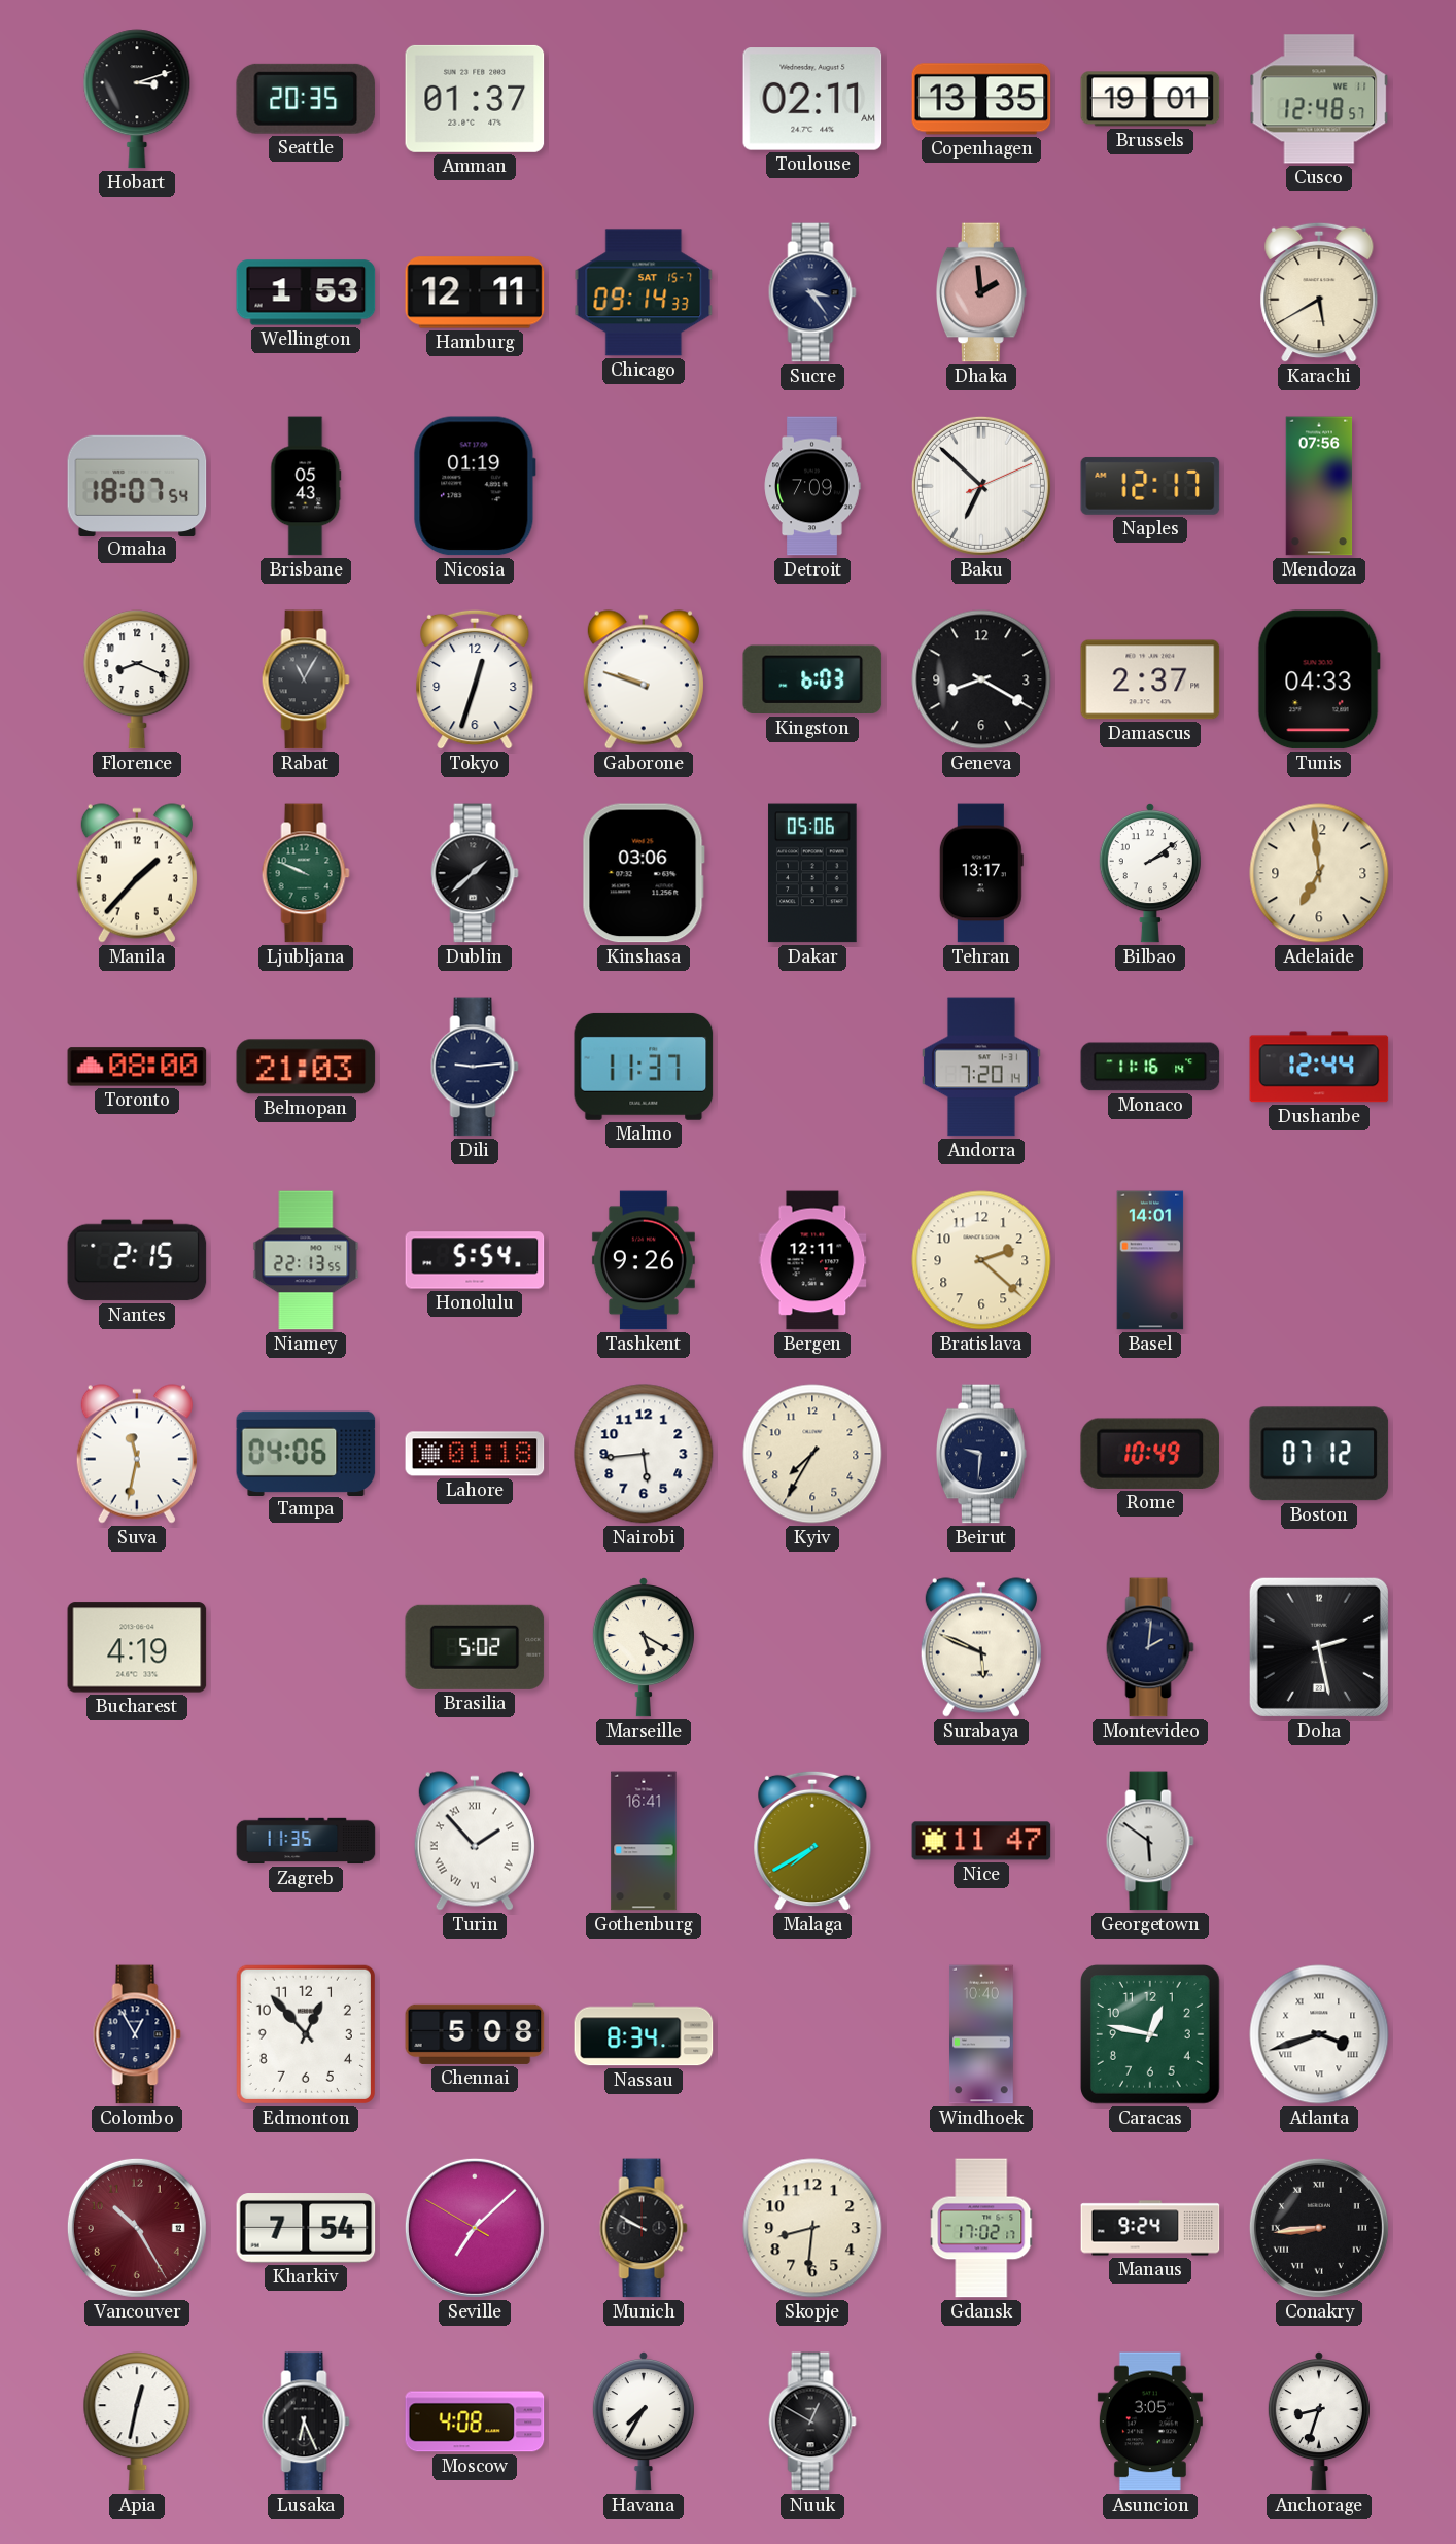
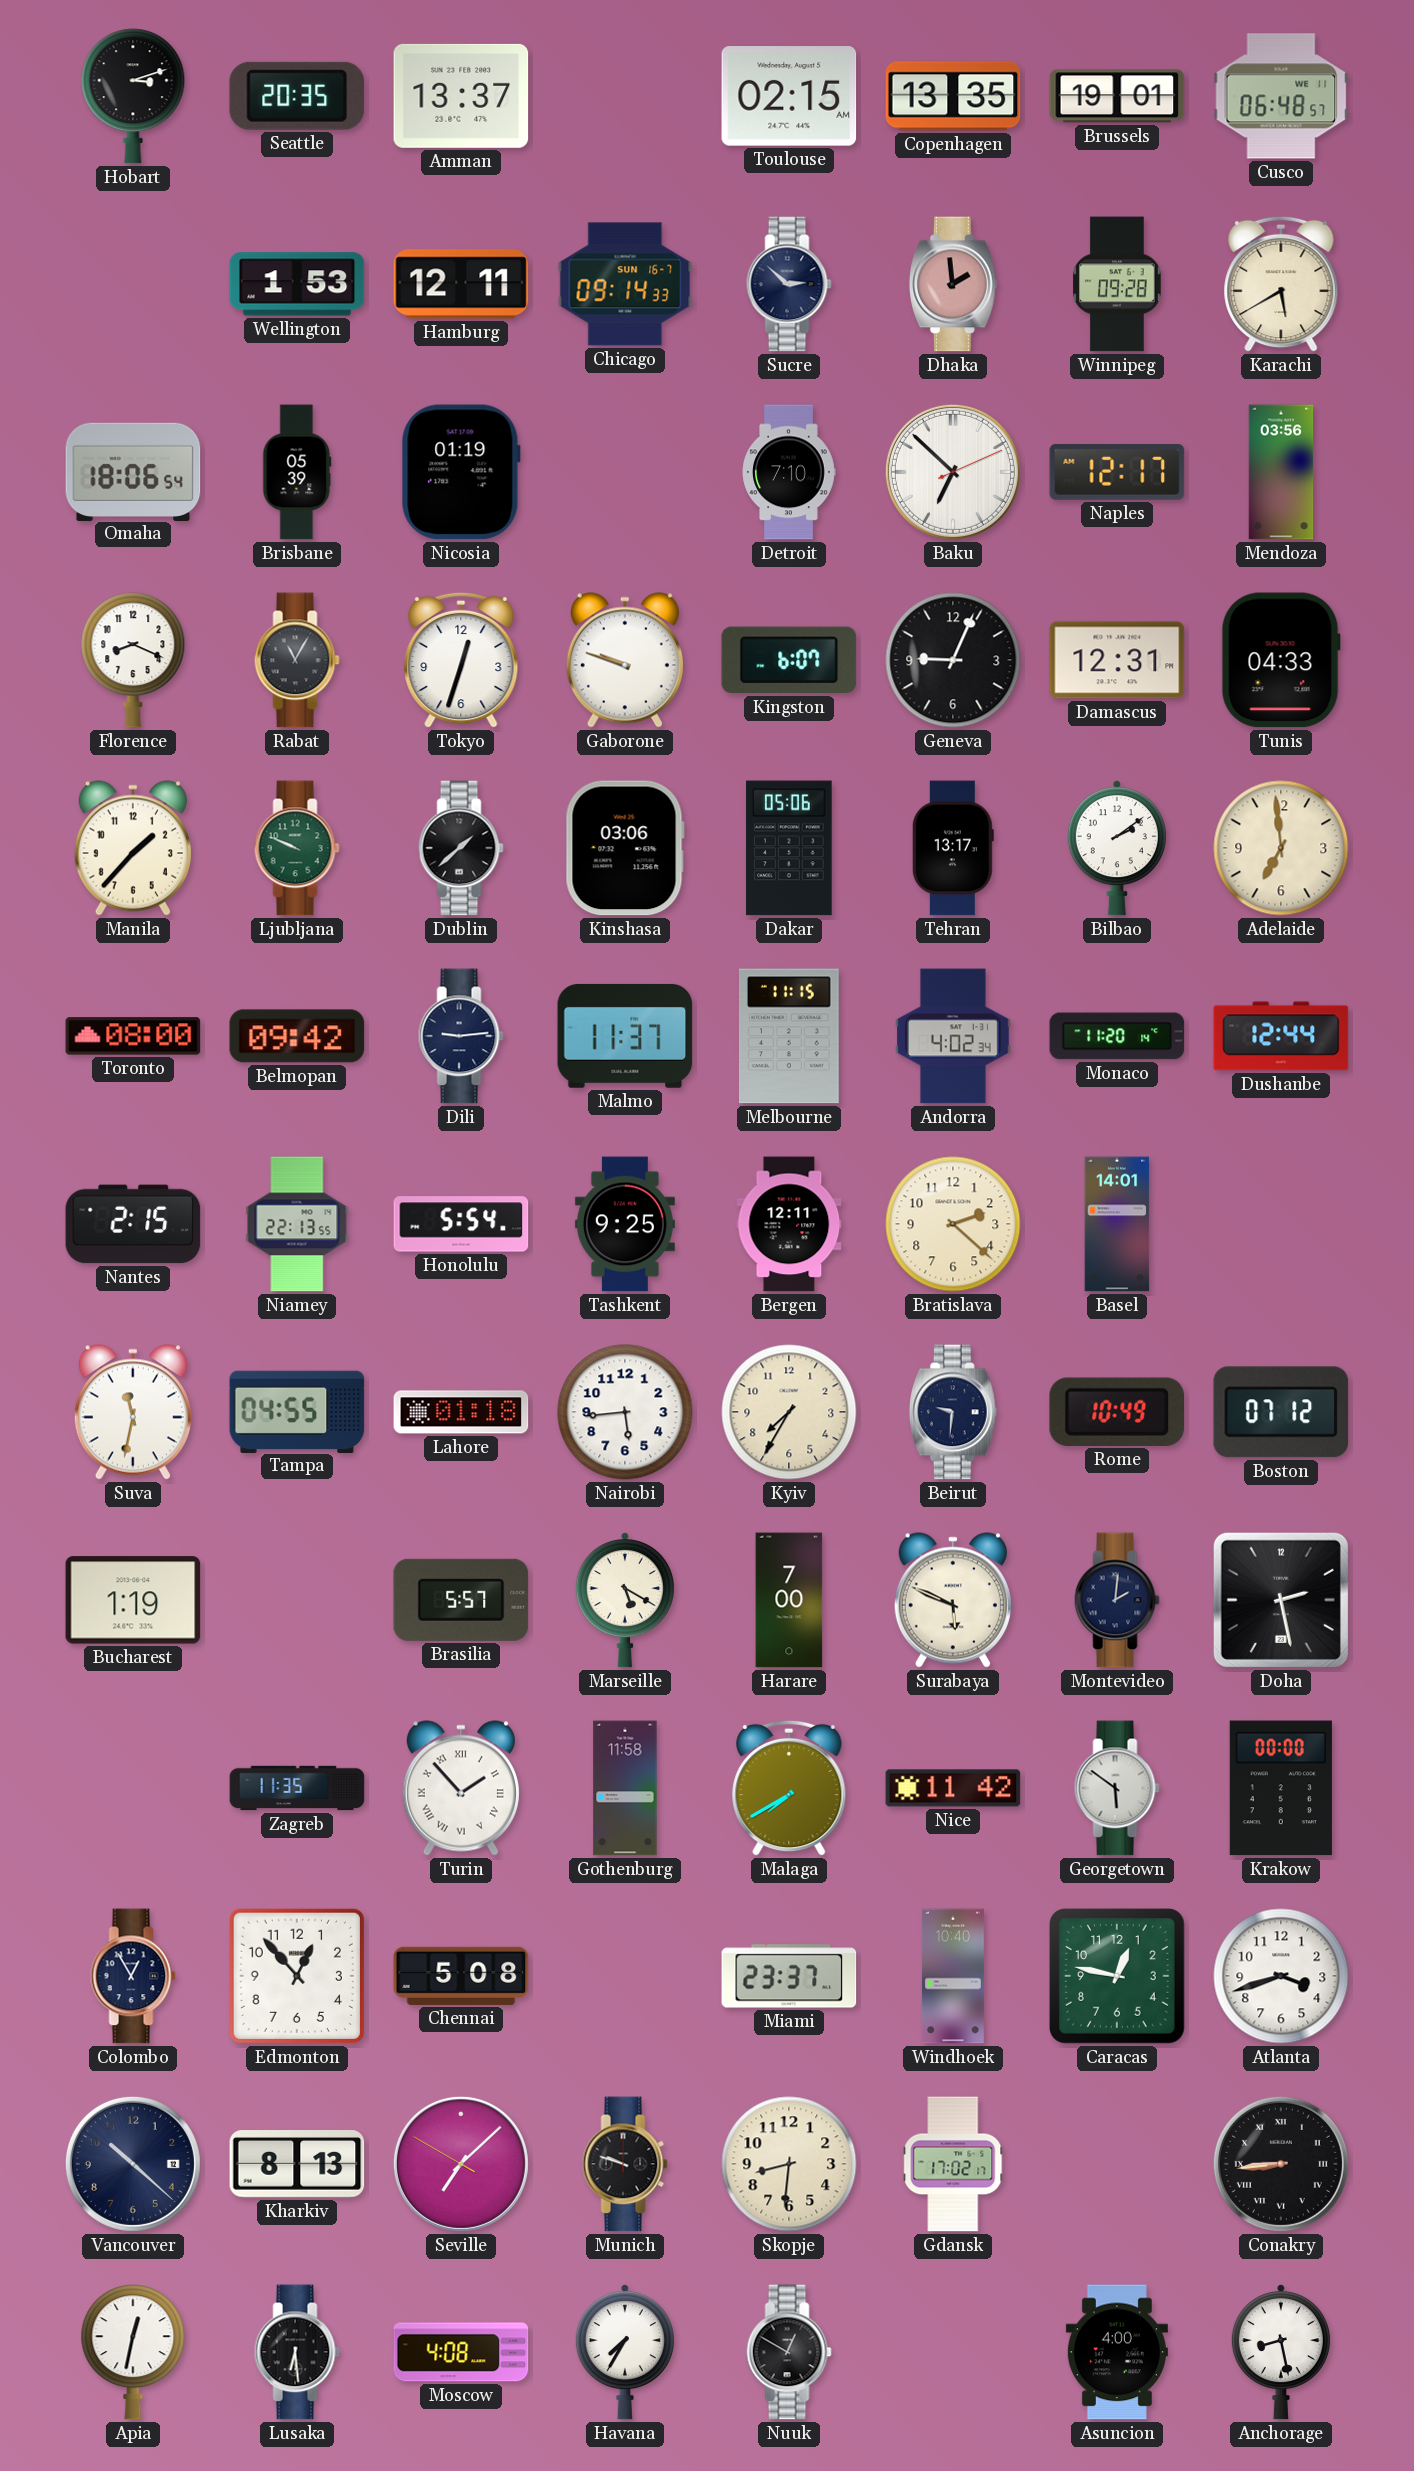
Amman: 01:37 -> 13:37
Toulouse: 02:11 -> 02:15
Cusco: 12:48 -> 06:48
Chicago date: SAT 15-7 -> SUN 16-7
Sucre: 3:24 -> 2:52
Winnipeg: none -> 09:28
Omaha: 18:07 -> 18:06
Brisbane: 05:43 -> 05:39
Detroit: 7:09 -> 7:10
Mendoza: 07:56 -> 03:56
Kingston: 6:03 -> 6:07
Geneva: 8:20 -> 9:04
Damascus: 2:37 -> 12:31
Belmopan: 21:03 -> 09:42
Melbourne: none -> 11:15
Andorra: 7:20 -> 4:02
Monaco: 11:16 -> 11:20
Tashkent: 9:26 -> 9:25
Tampa: 04:06 -> 04:55
Bucharest: 4:19 -> 1:19
Brasilia: 5:02 -> 5:57
Harare: none -> 7:00
Gothenburg: 16:41 -> 11:58
Nice: 11:47 -> 11:42
Krakow: none -> 00:00
Nassau: 8:34 -> none
Miami: none -> 23:37
Atlanta numerals: Roman -> Arabic
Vancouver: 10:25 -> 10:22
Vancouver dial: burgundy -> navy
Kharkiv: 7:54 -> 8:13
Munich: 9:50 -> 9:48
Manaus: 9:24 -> none
Lusaka: 6:26 -> 6:29
Asuncion: 3:05 -> 4:00
Anchorage: 8:33 -> 8:28
